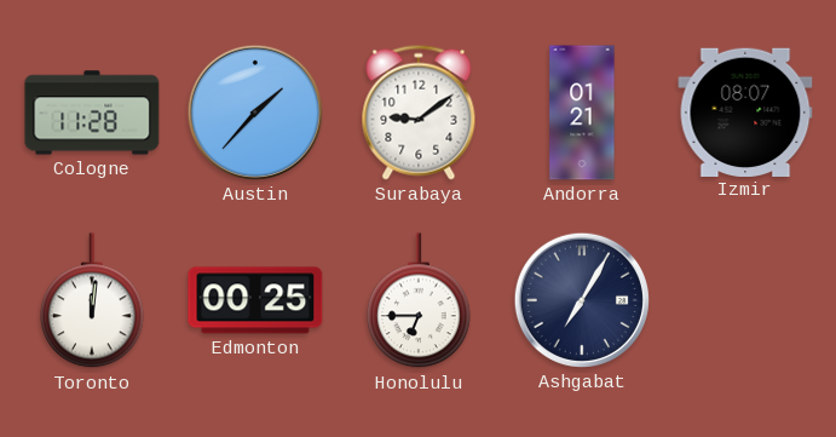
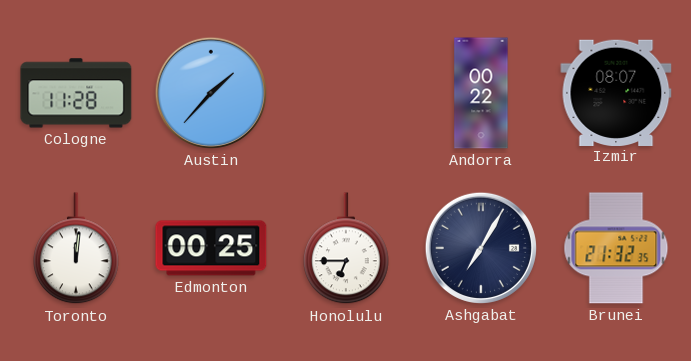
Surabaya: 9:09 -> none
Andorra: 01:21 -> 00:22
Brunei: none -> 21:32
